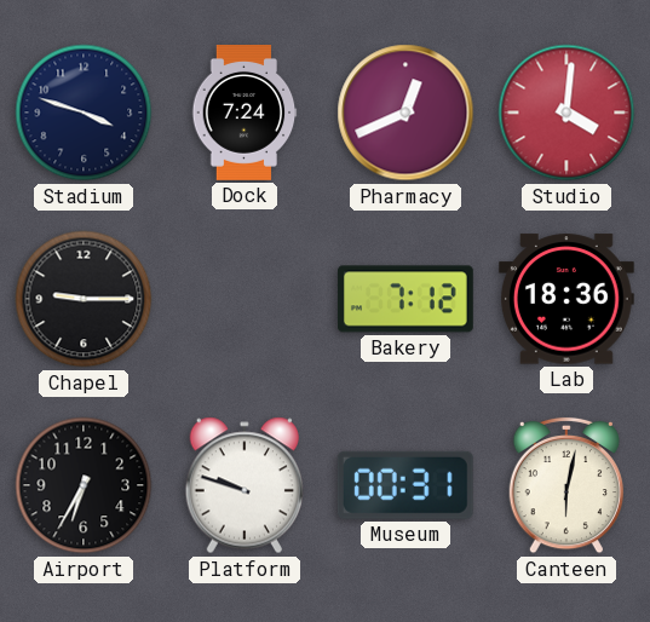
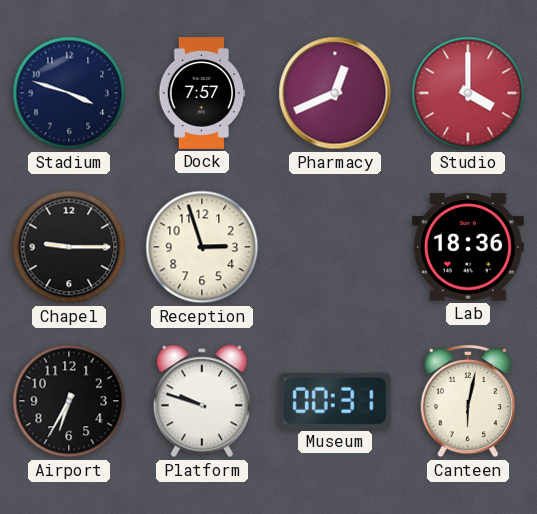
Dock: 7:24 -> 7:57
Studio: 4:01 -> 4:00
Reception: none -> 2:57
Bakery: 7:12 -> none
